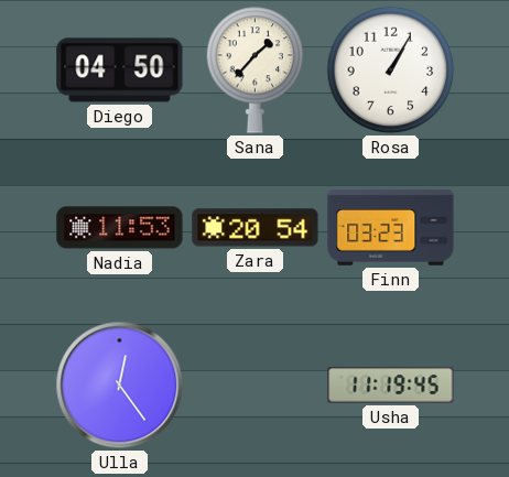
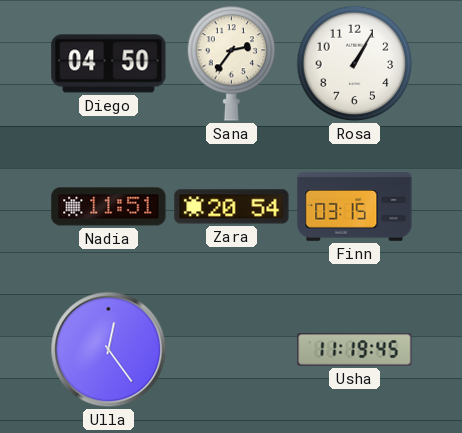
Sana: 1:37 -> 2:36
Nadia: 11:53 -> 11:51
Finn: 03:23 -> 03:15
